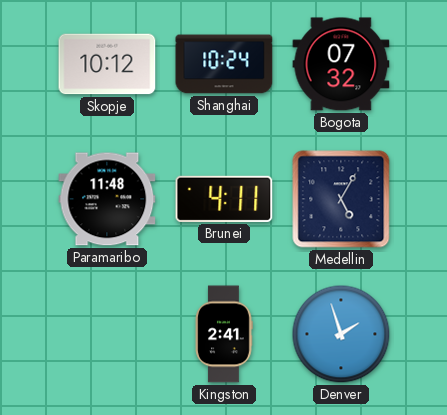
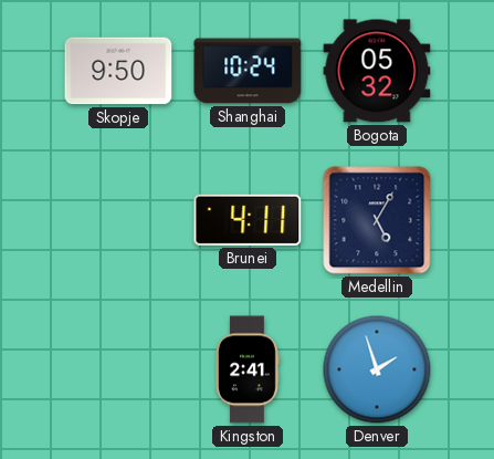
Skopje: 10:12 -> 9:50
Bogota: 07:32 -> 05:32
Paramaribo: 11:48 -> none
